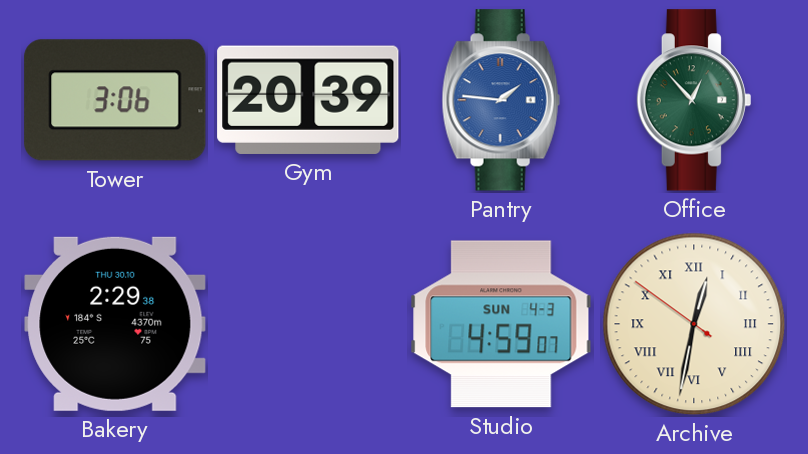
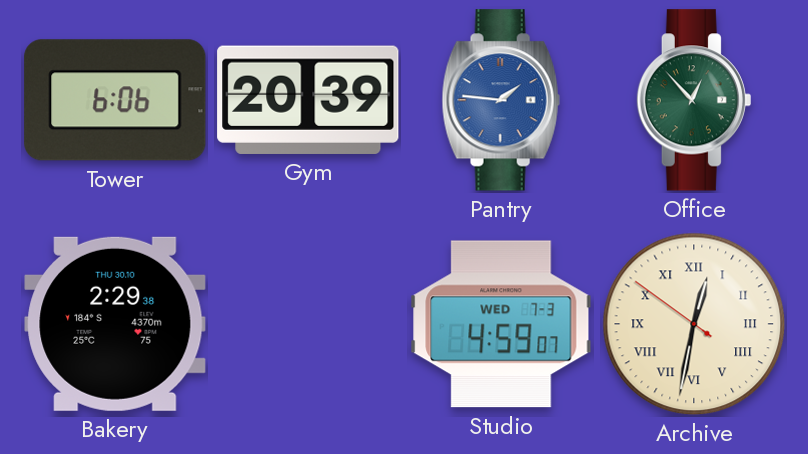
Tower: 3:06 -> 6:06
Studio date: SUN 4-3 -> WED 7-3
